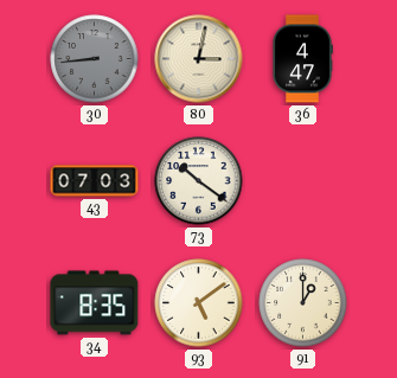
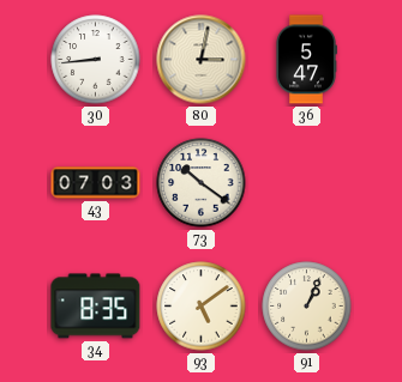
30 dial: grey -> white
36: 4:47 -> 5:47
91: 1:00 -> 1:04
